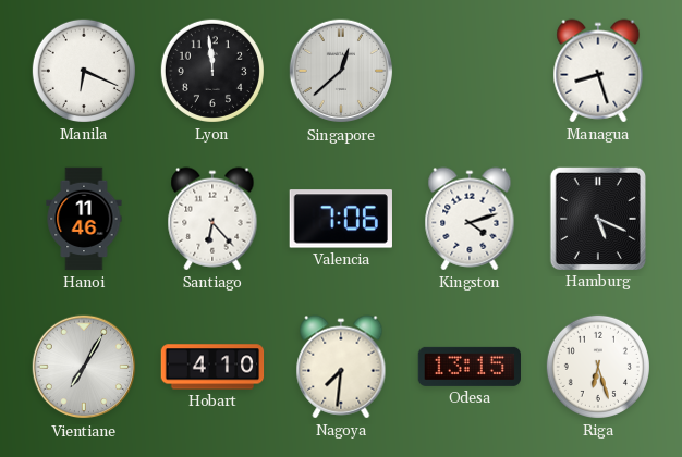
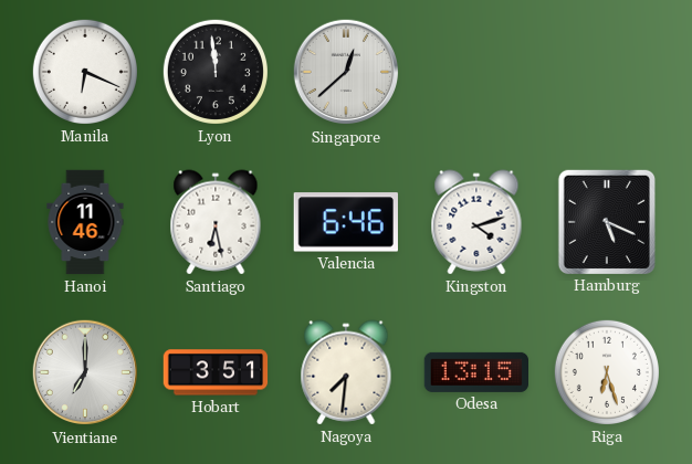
Managua: 8:27 -> none
Santiago: 6:23 -> 6:28
Valencia: 7:06 -> 6:46
Vientiane: 7:05 -> 7:00
Hobart: 4:10 -> 3:51
